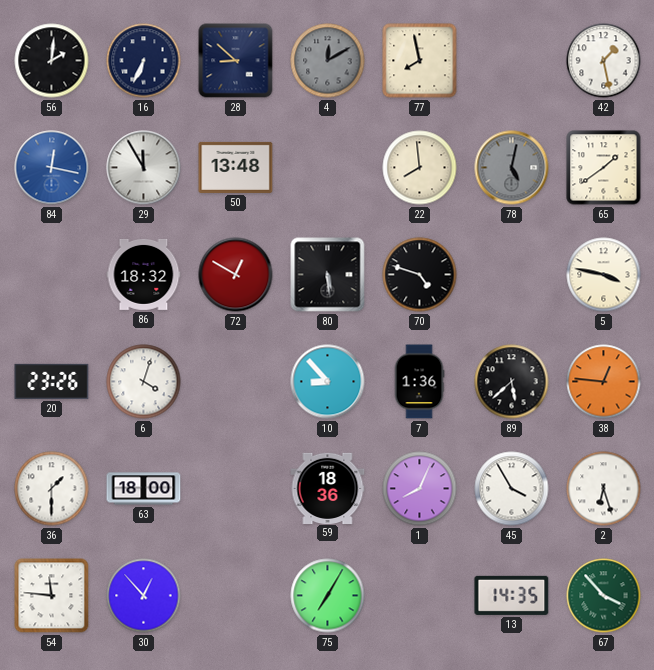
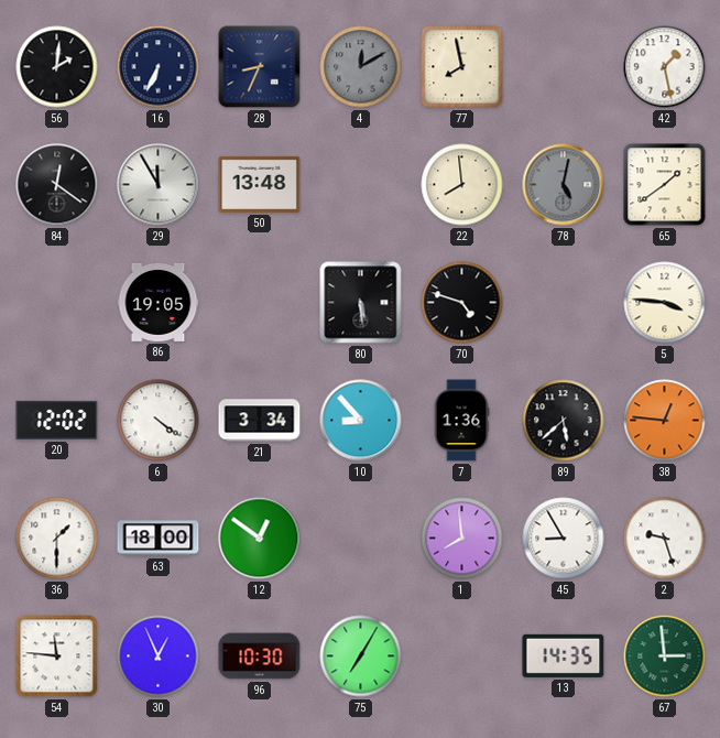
28: 8:52 -> 8:34
84: 12:17 -> 12:21
84 dial: blue -> black
86: 18:32 -> 19:05
72: 12:50 -> none
5: 3:47 -> 3:46
20: 23:26 -> 12:02
6: 4:03 -> 4:21
21: none -> 3:34
12: none -> 12:51
59: 18:36 -> none
1: 8:04 -> 7:59
45: 3:55 -> 8:55
2: 6:27 -> 9:27
30: 12:53 -> 12:56
96: none -> 10:30
67: 3:53 -> 2:59
